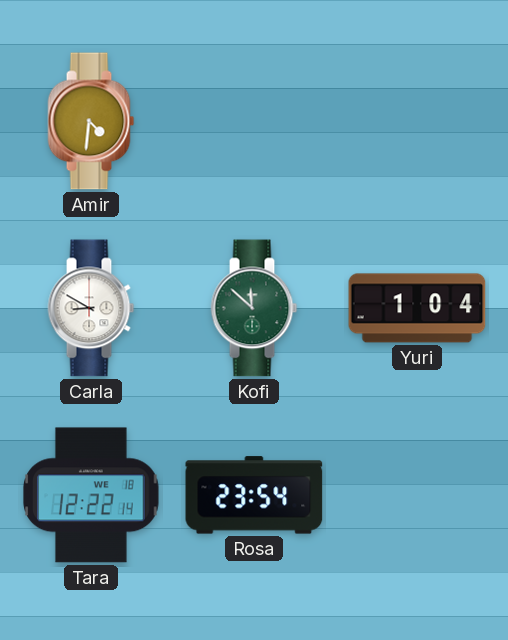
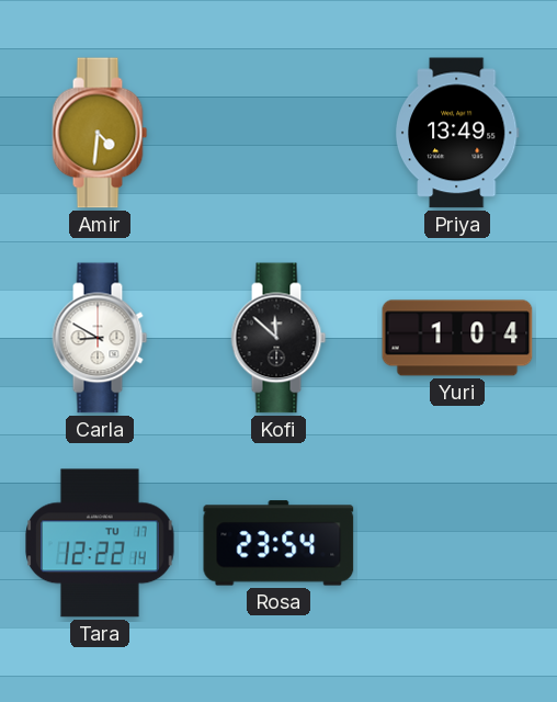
Priya: none -> 13:49
Kofi dial: green -> black
Tara date: WE 18 -> TU 17
